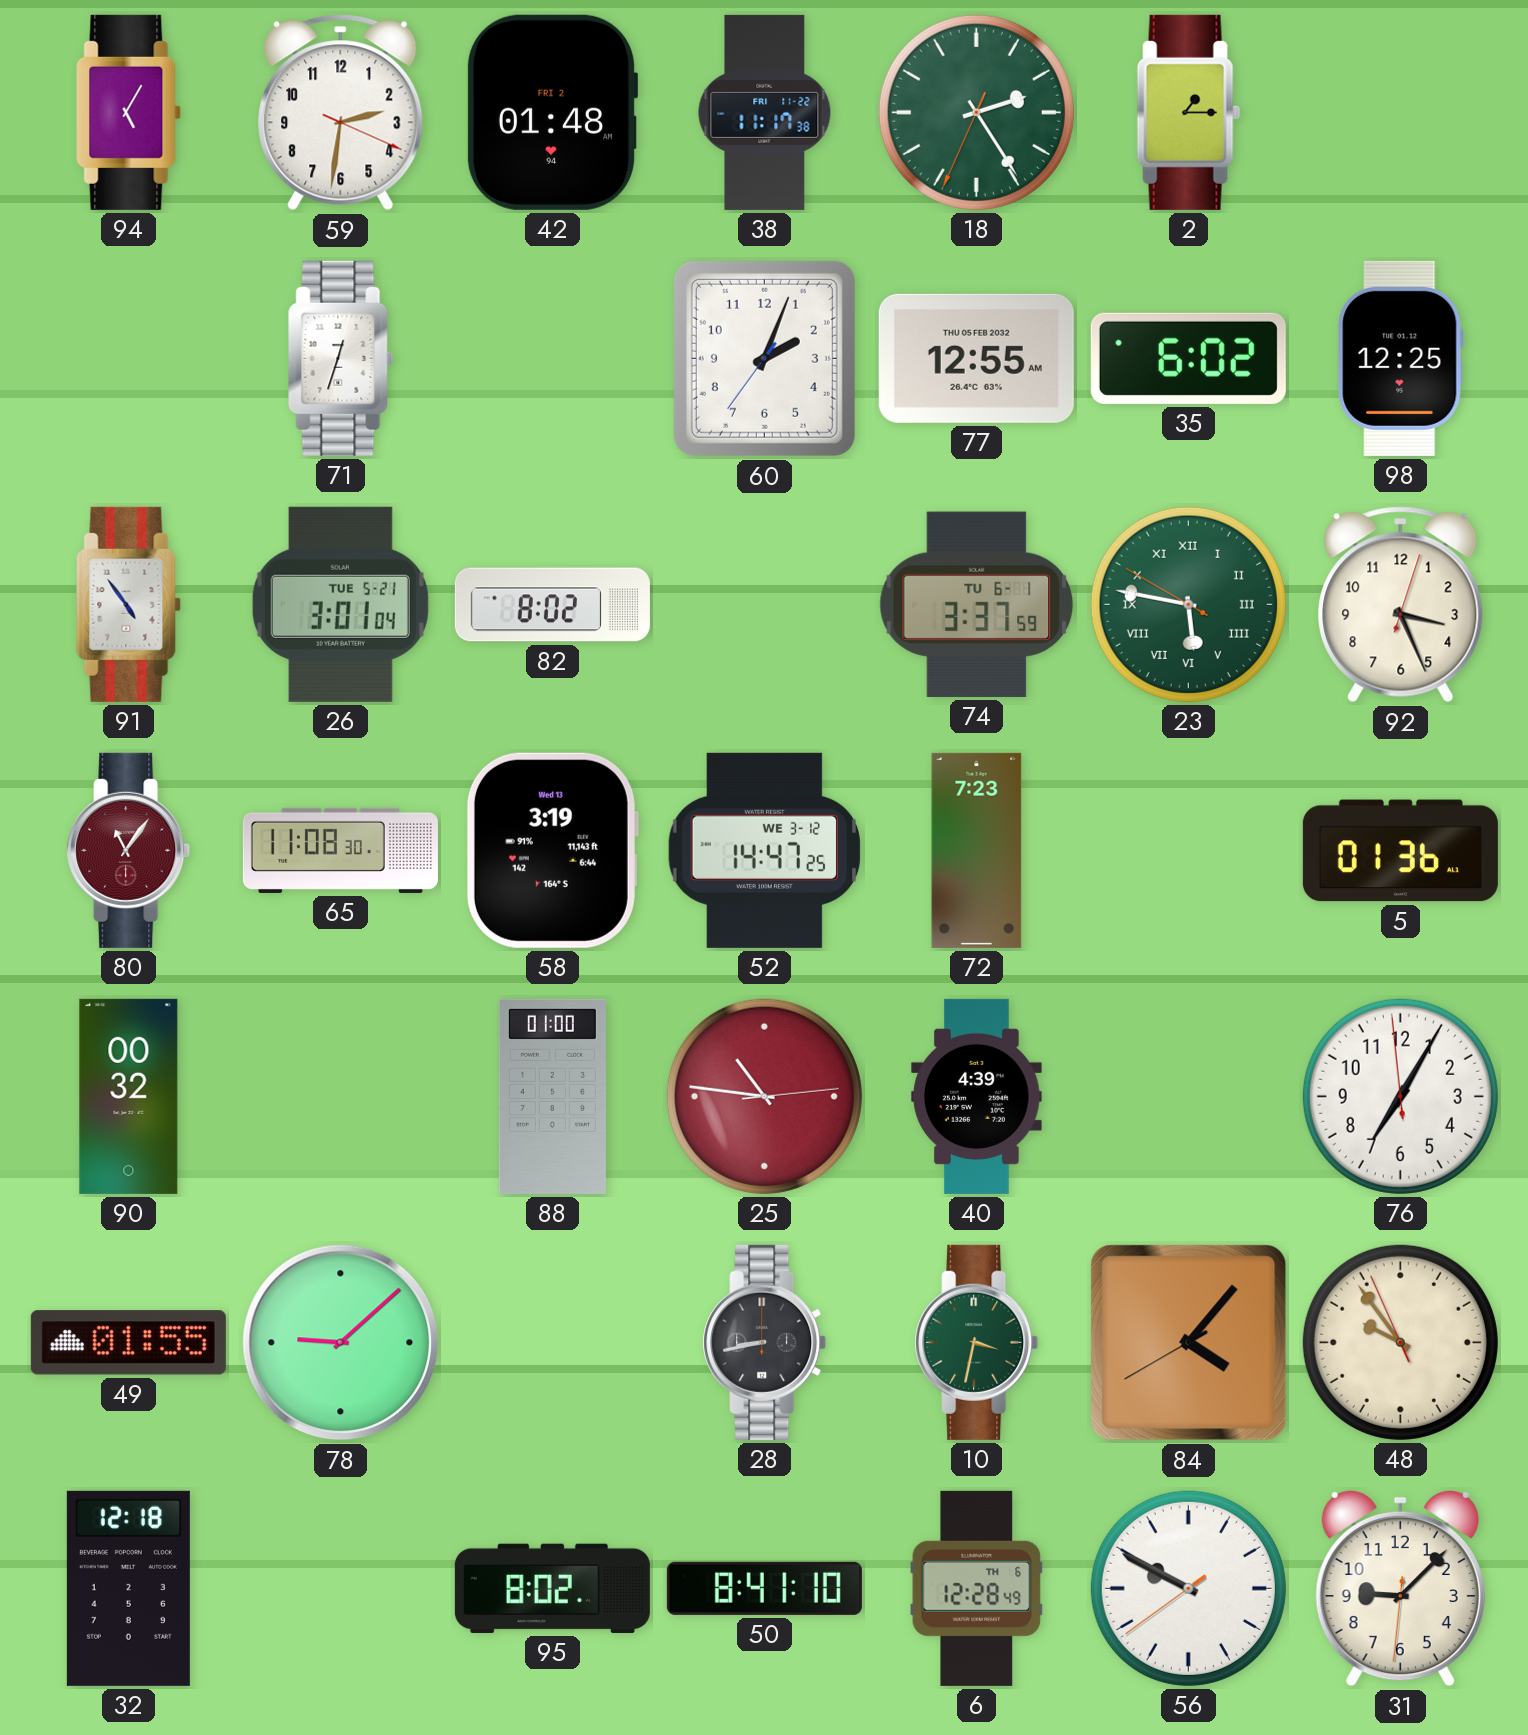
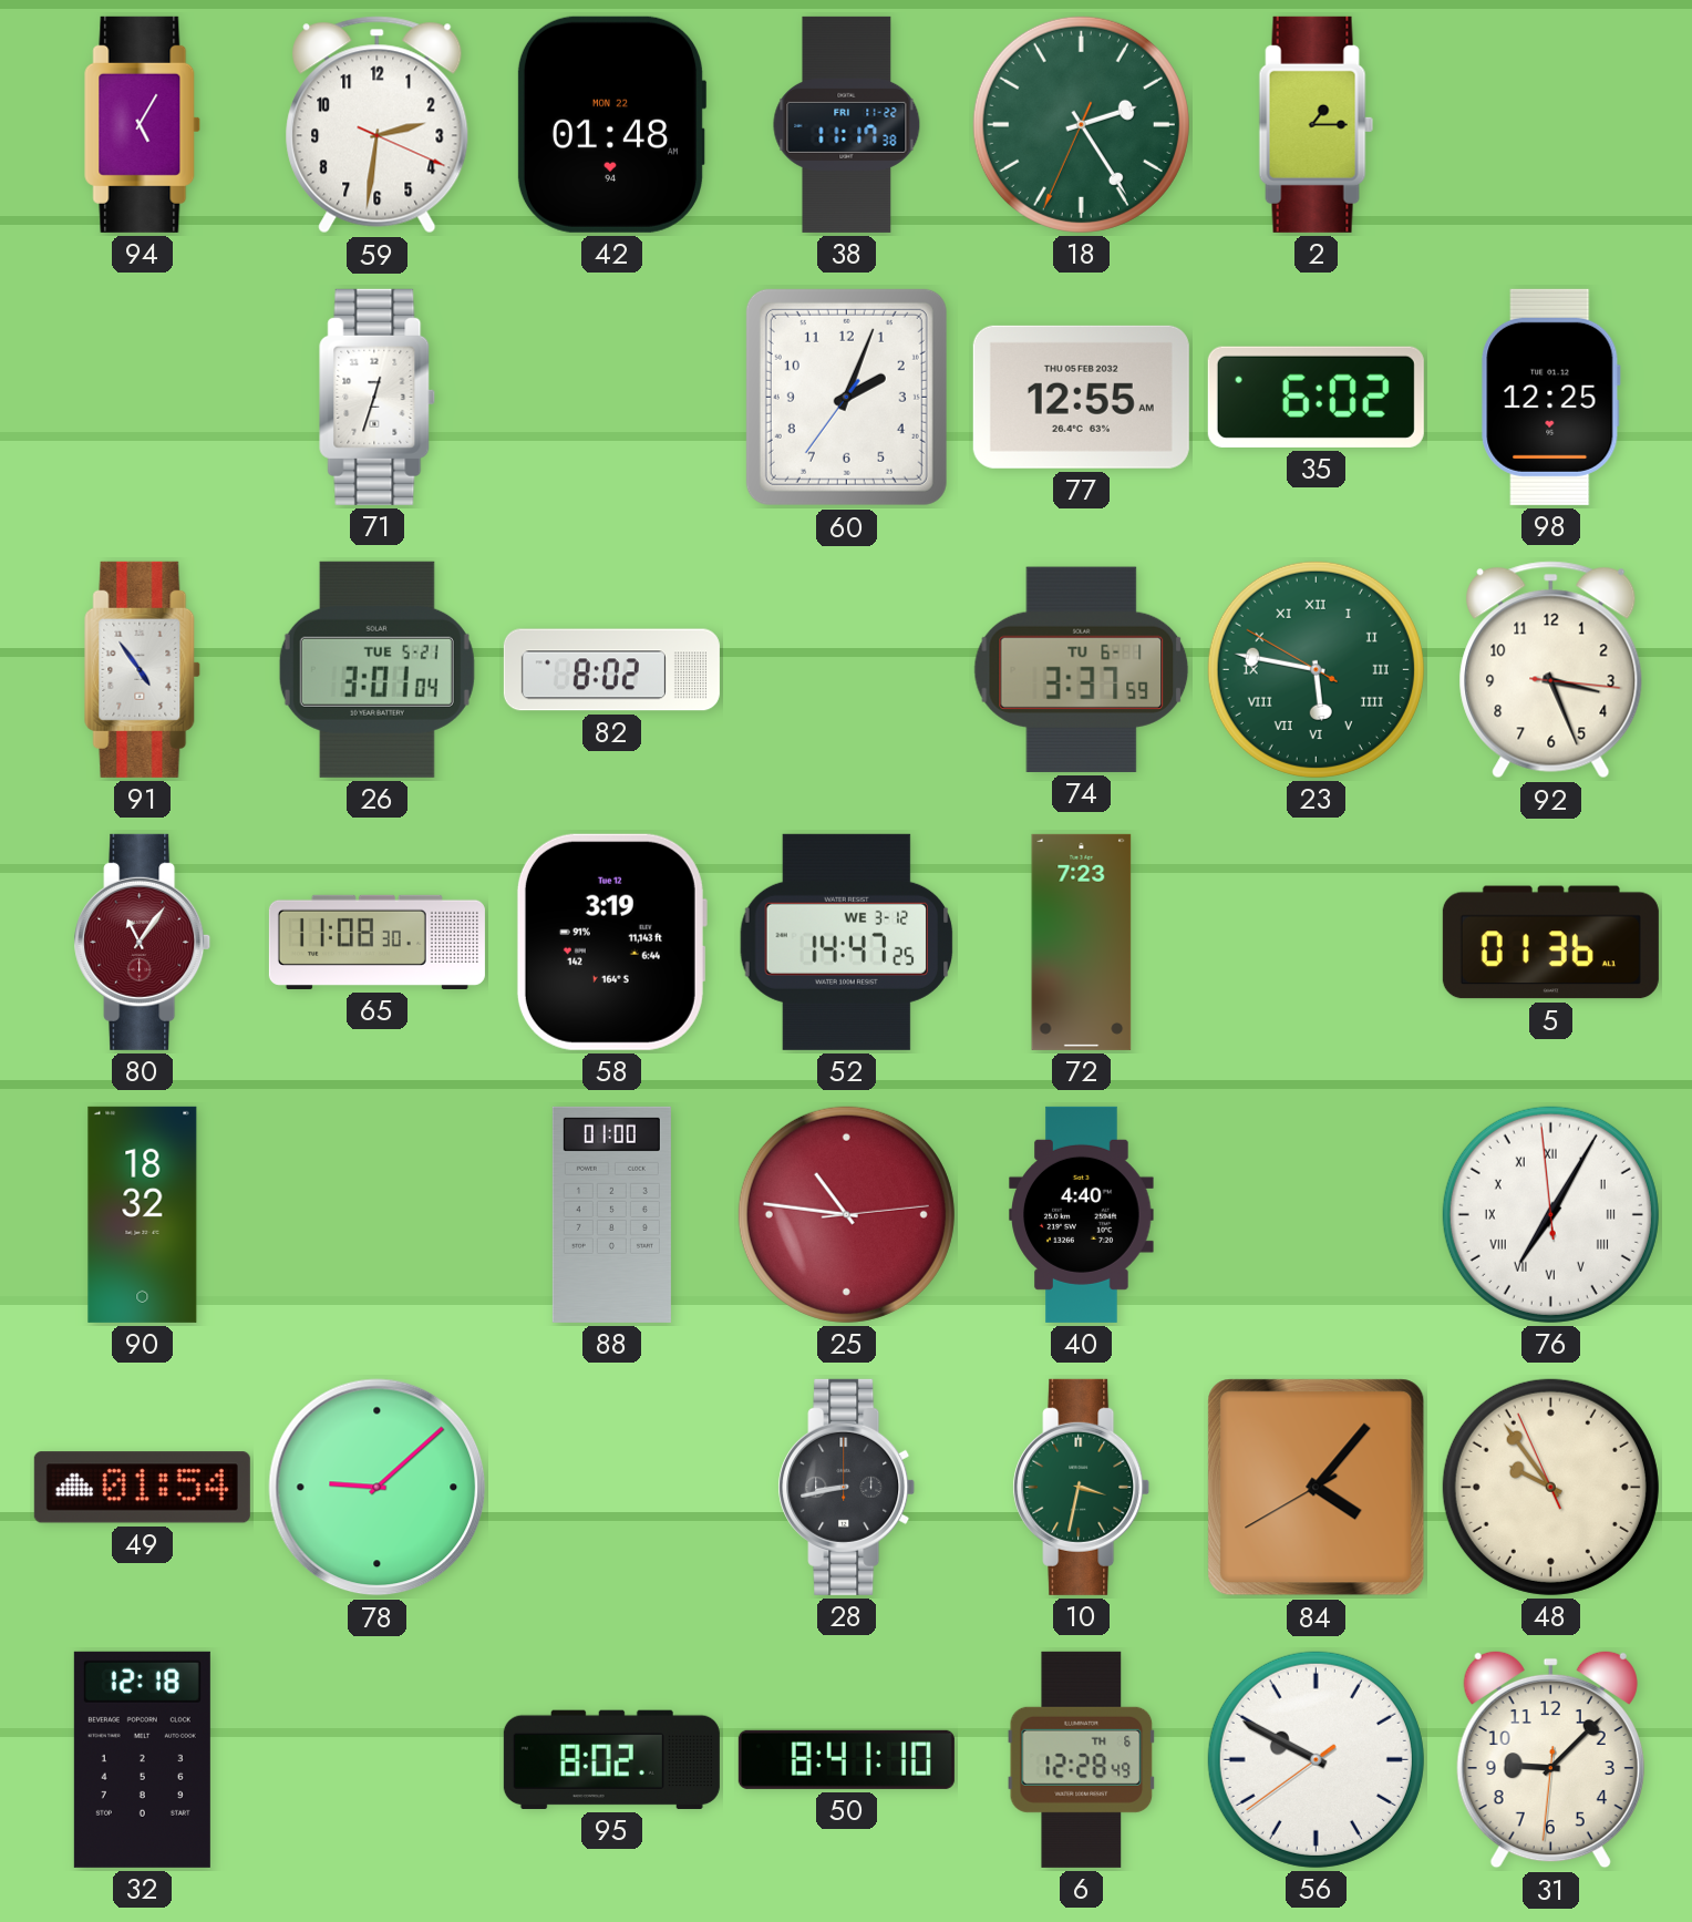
42 date: FRI 2 -> MON 22
92: 3:26:03 -> 3:26:16
58 date: Wed 13 -> Tue 12
90: 00:32 -> 18:32
40: 4:39 -> 4:40
76 numerals: Arabic -> Roman
49: 01:55 -> 01:54
